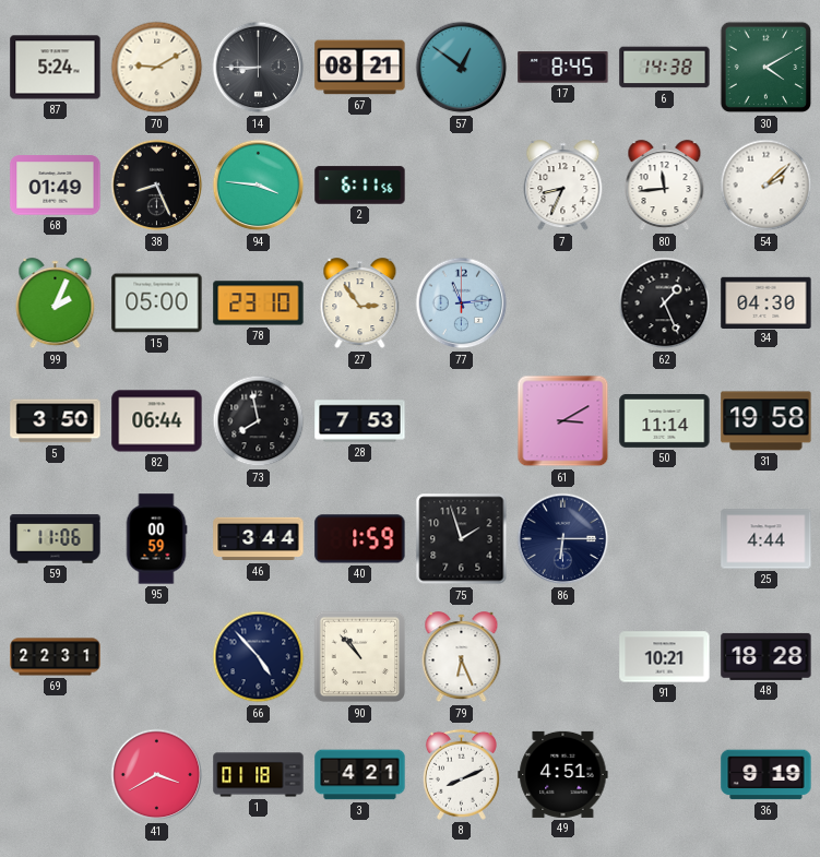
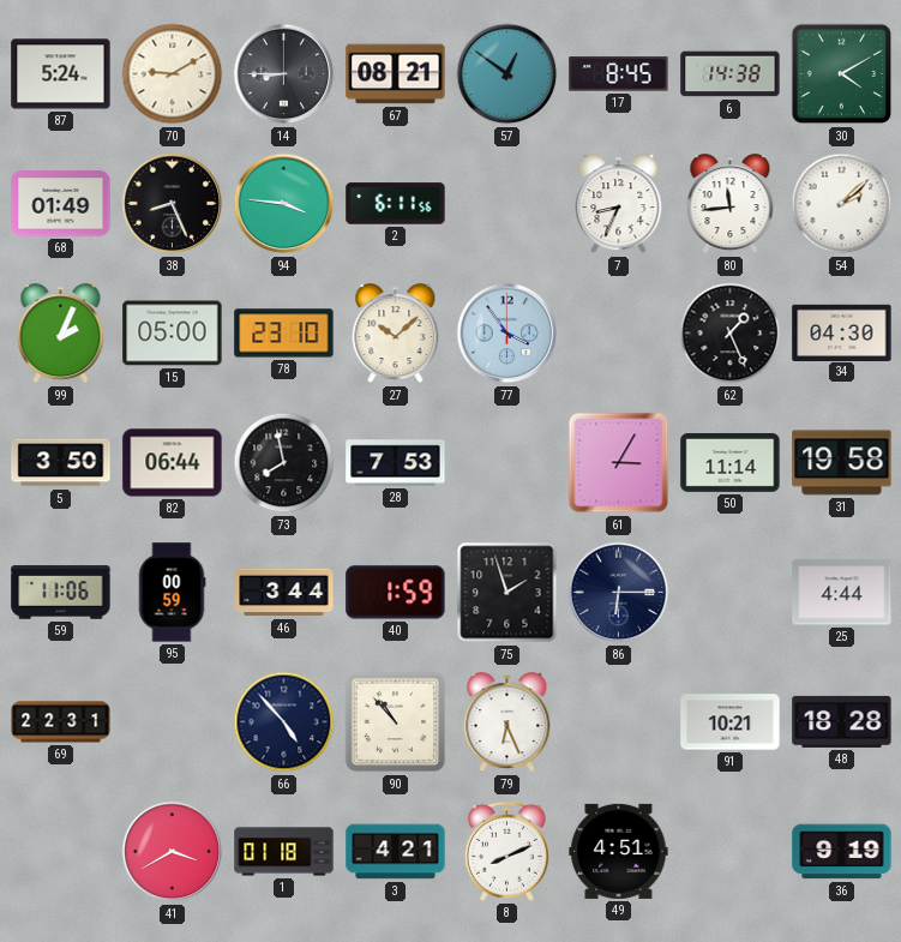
27: 2:54 -> 10:08
77: 11:14 -> 3:54
61: 3:10 -> 3:05
